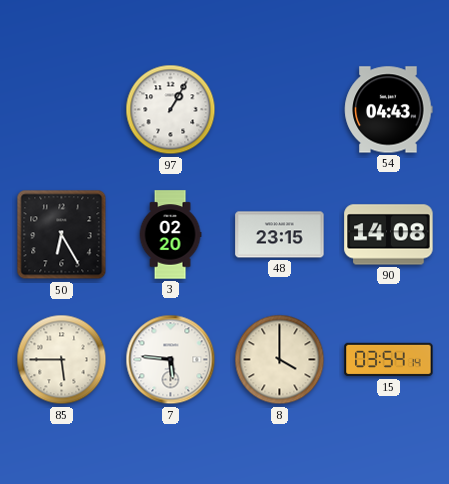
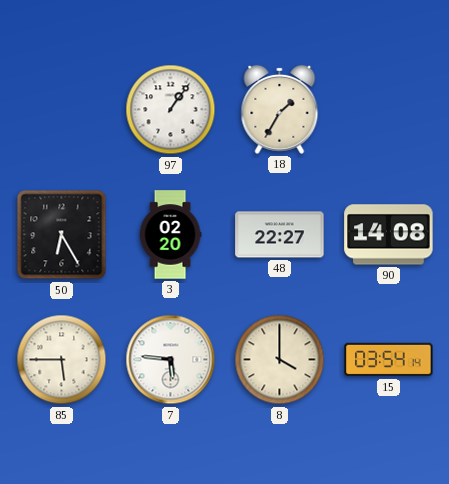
97: 1:05 -> 1:06
18: none -> 1:35
54: 04:43 -> none
48: 23:15 -> 22:27
